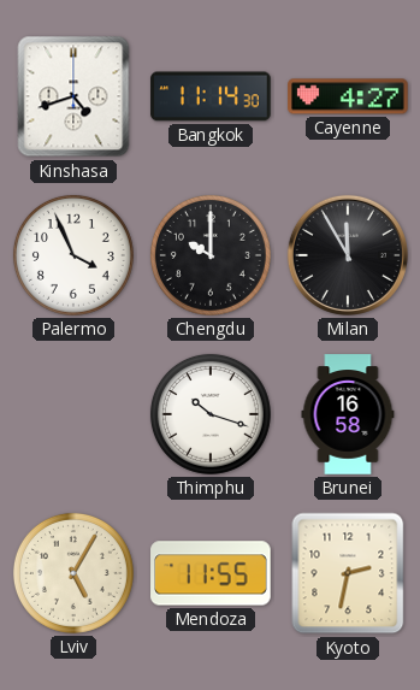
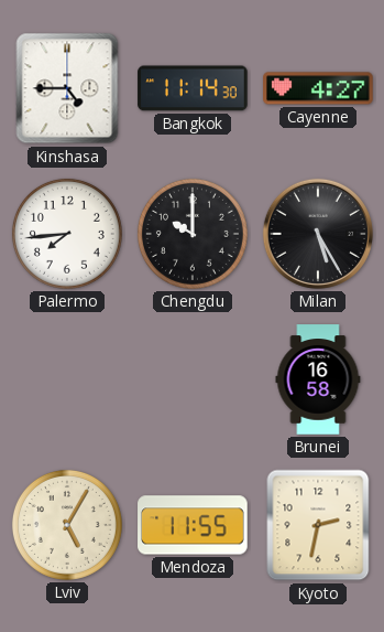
Kinshasa: 4:42 -> 4:45
Palermo: 3:56 -> 7:44
Milan: 11:55 -> 5:25
Thimphu: 10:18 -> none
